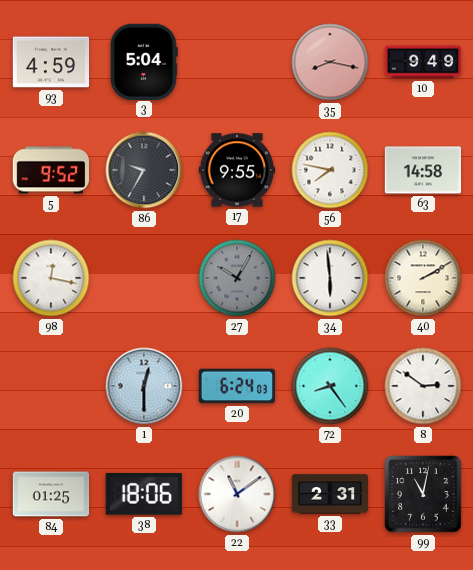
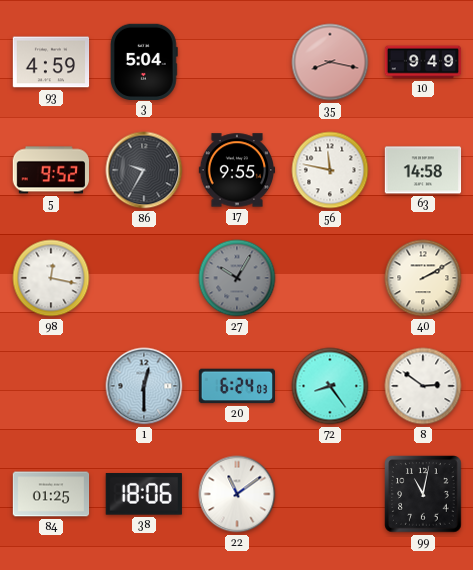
56: 7:47 -> 11:47
34: 5:59 -> none
33: 2:31 -> none
